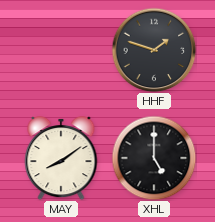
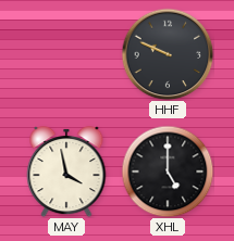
HHF: 1:48 -> 9:49
MAY: 8:09 -> 3:58
